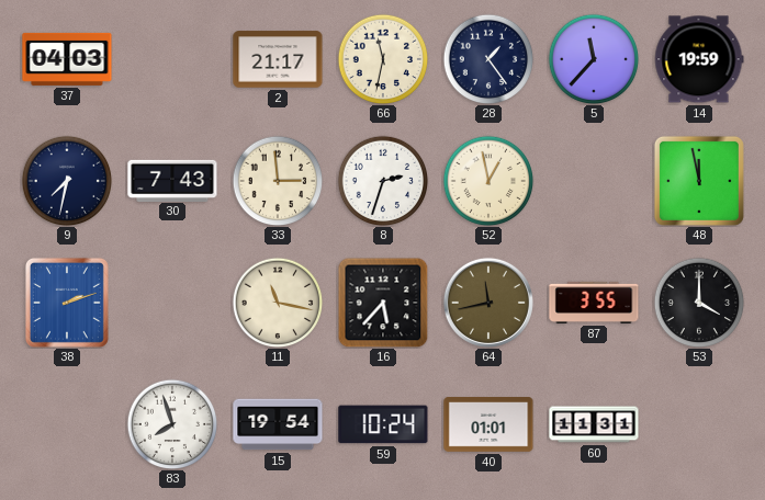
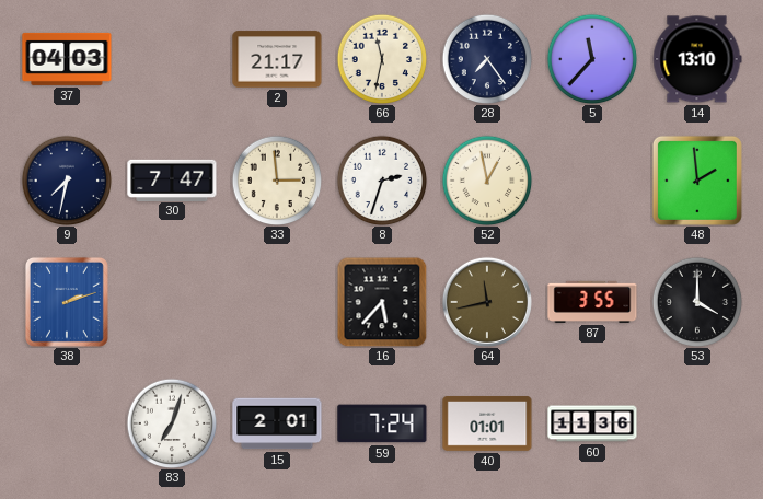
28: 1:24 -> 7:24
14: 19:59 -> 13:10
30: 7:43 -> 7:47
48: 11:58 -> 1:59
11: 11:17 -> none
83: 7:57 -> 7:03
15: 19:54 -> 2:01
59: 10:24 -> 7:24
60: 11:31 -> 11:36
